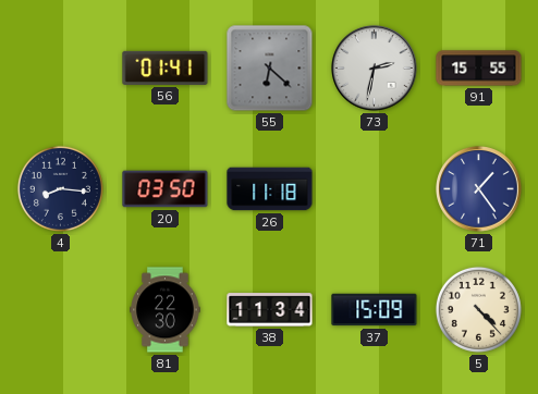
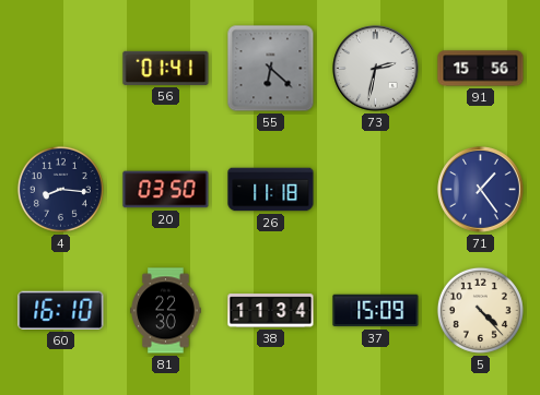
91: 15:55 -> 15:56
60: none -> 16:10
